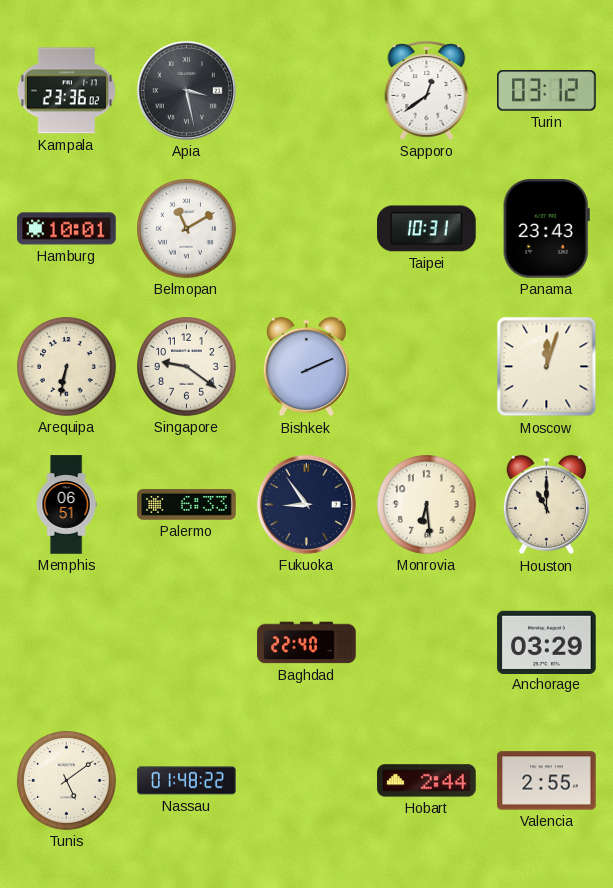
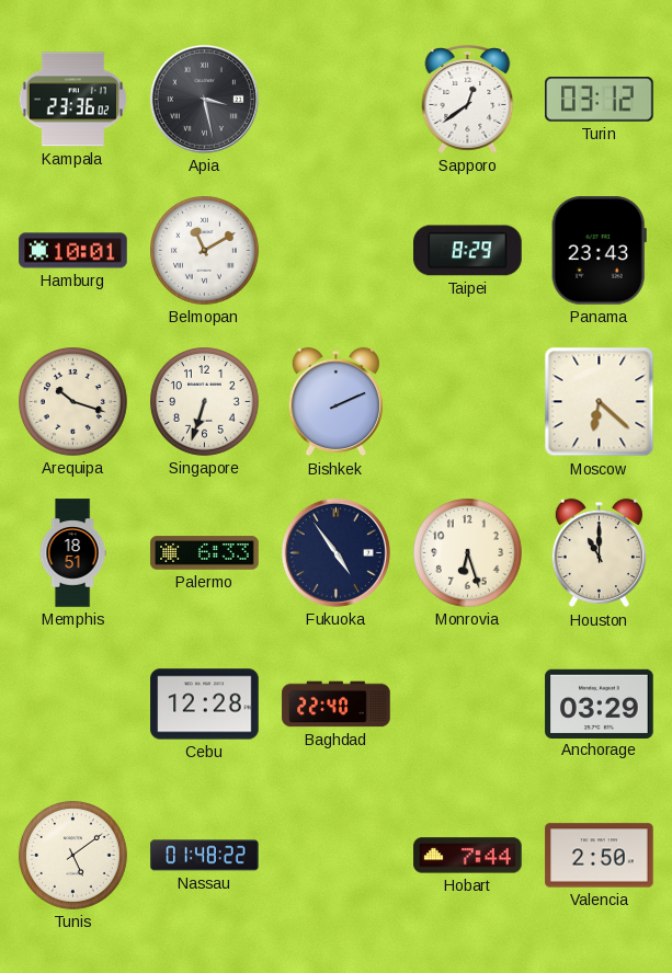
Taipei: 10:31 -> 8:29
Arequipa: 6:32 -> 10:18
Singapore: 9:21 -> 6:33
Moscow: 12:03 -> 6:22
Memphis: 06:51 -> 18:51
Fukuoka: 8:54 -> 4:54
Monrovia: 6:29 -> 6:27
Cebu: none -> 12:28
Hobart: 2:44 -> 7:44
Valencia: 2:55 -> 2:50
